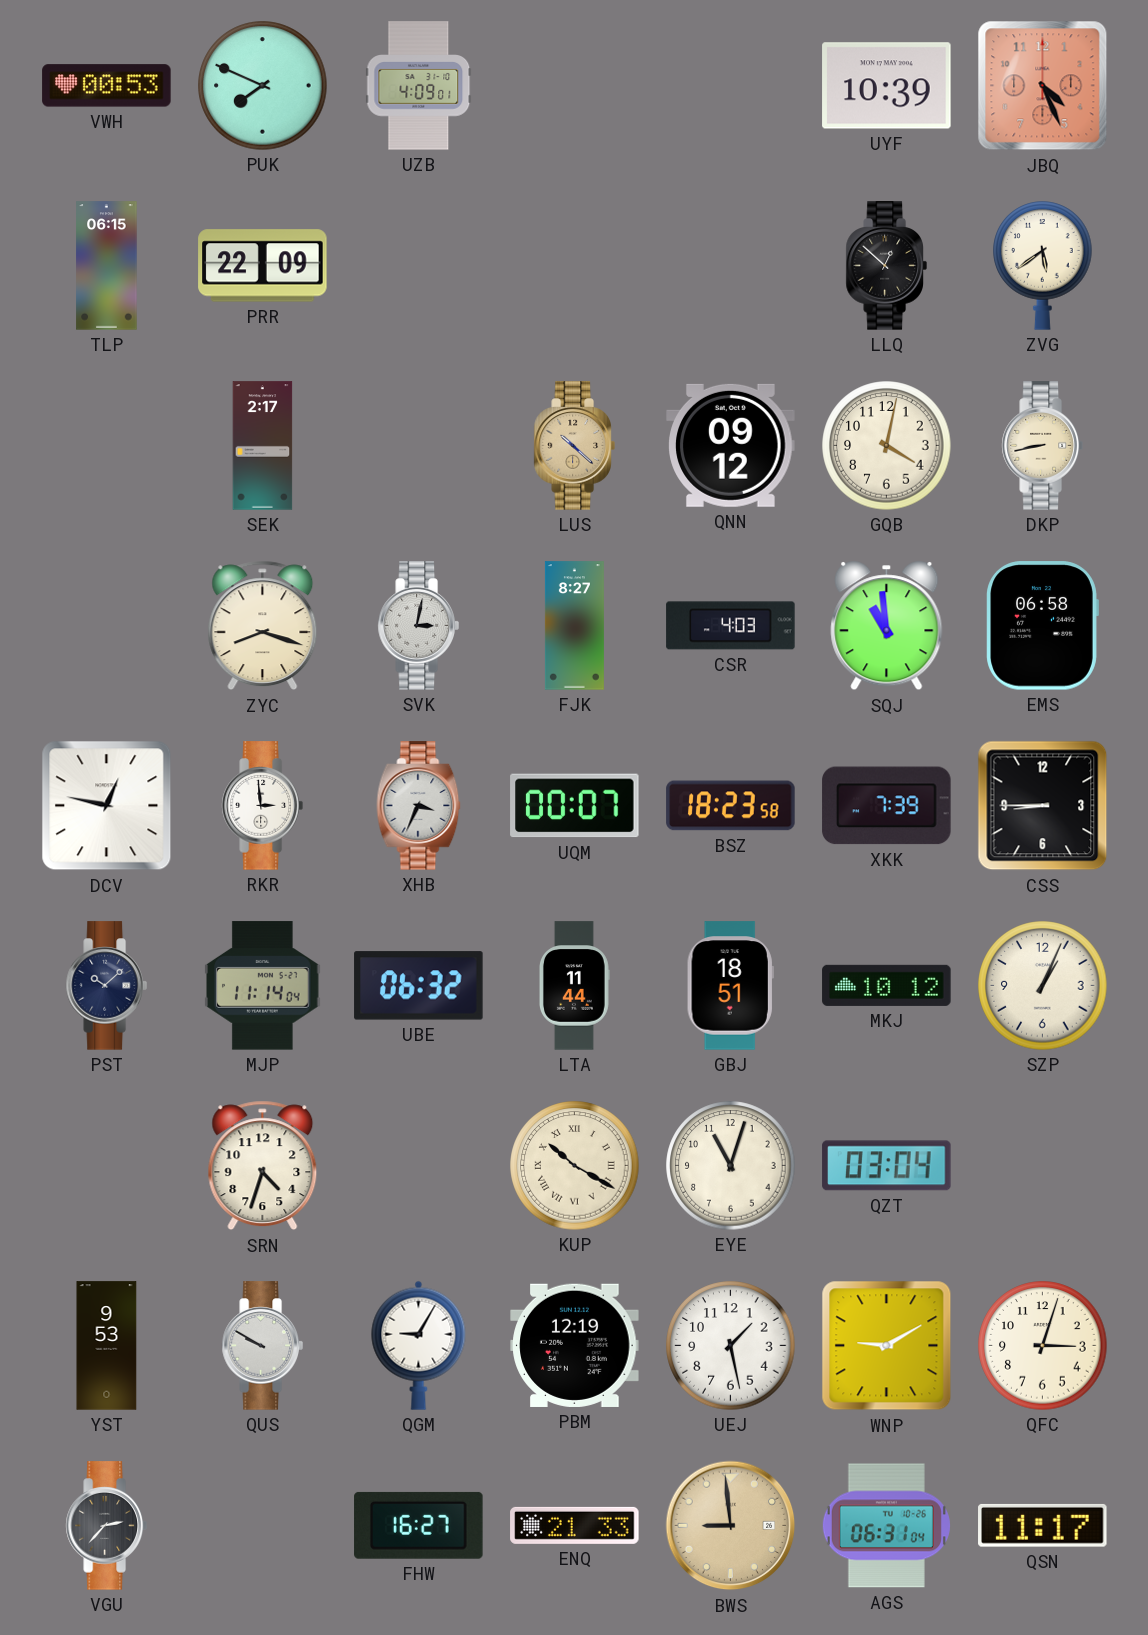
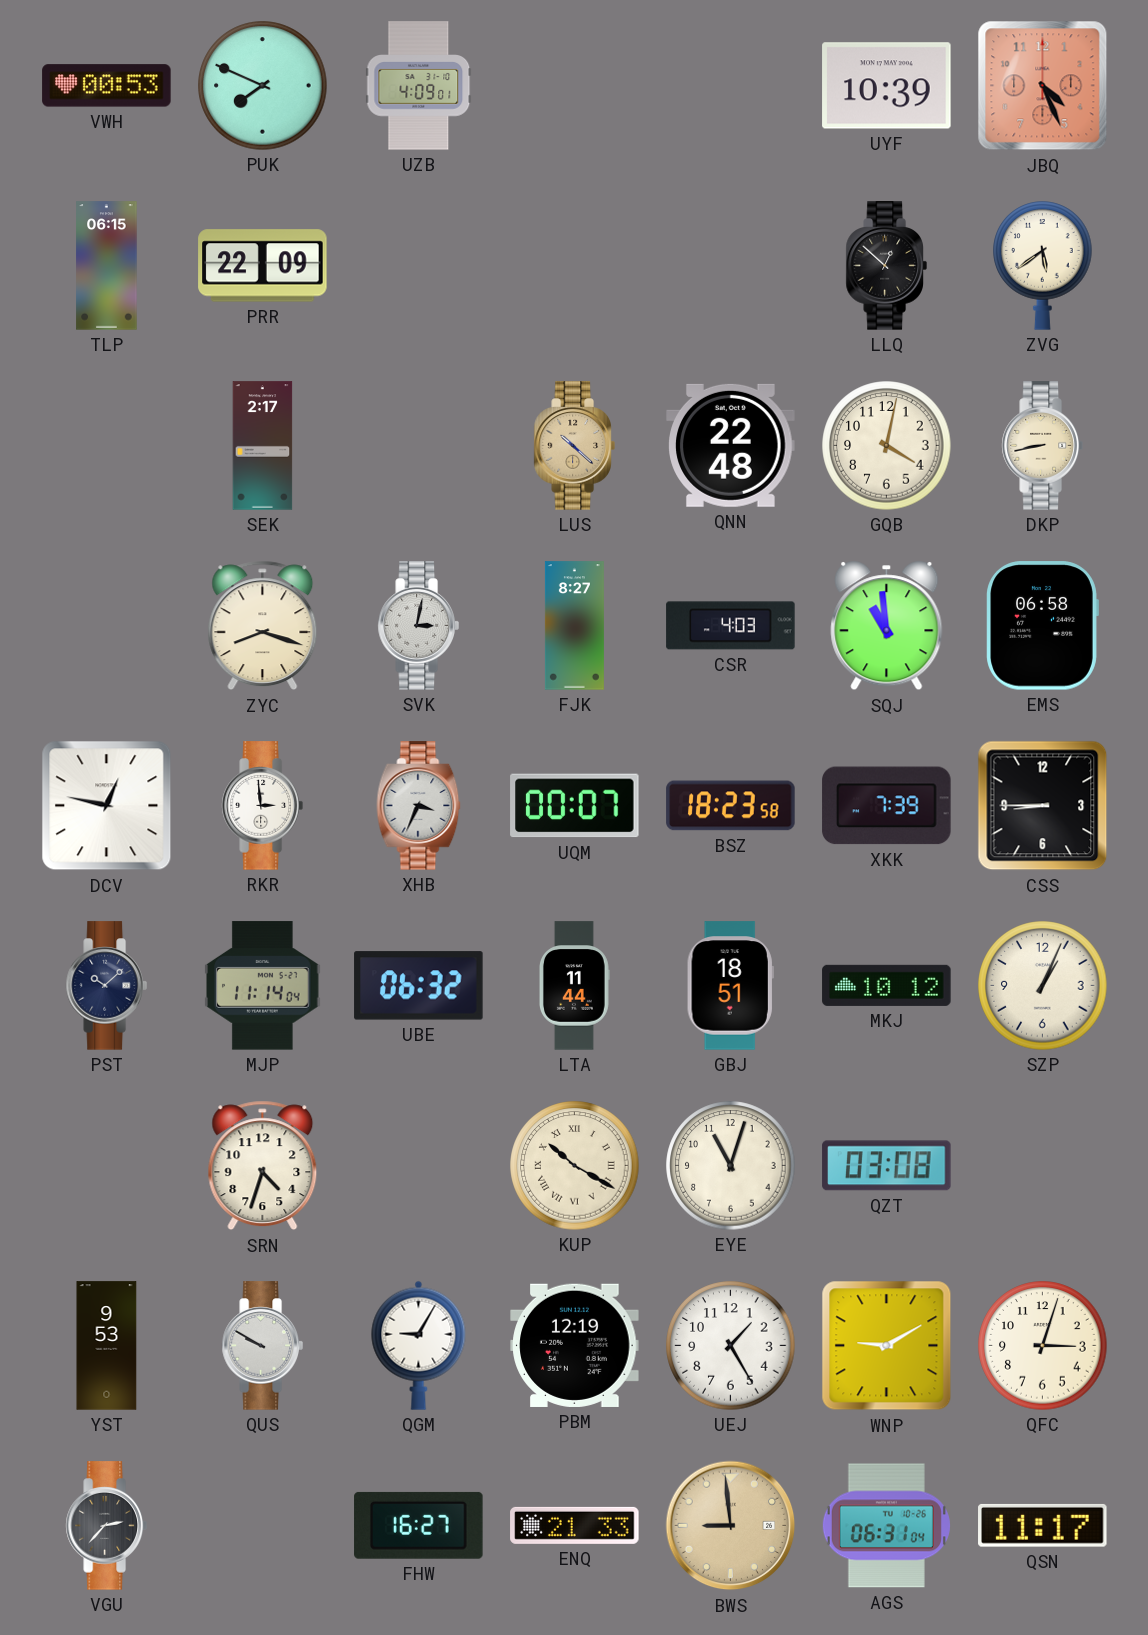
QNN: 09:12 -> 22:48
QZT: 03:04 -> 03:08
UEJ: 1:28 -> 1:25
